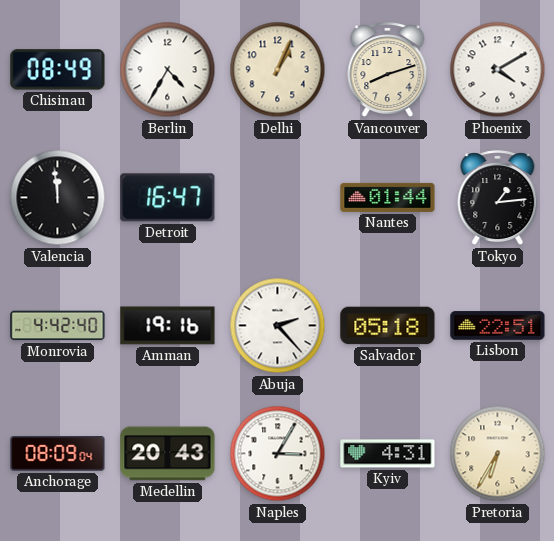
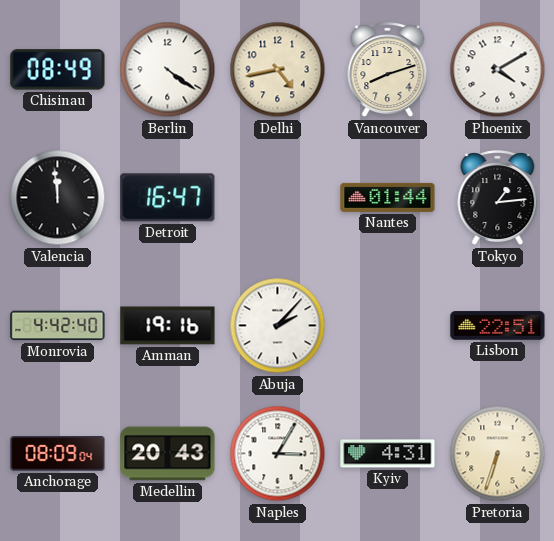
Berlin: 4:35 -> 4:21
Delhi: 1:04 -> 4:43
Abuja: 2:23 -> 2:07
Salvador: 05:18 -> none
Pretoria: 6:35 -> 6:33
